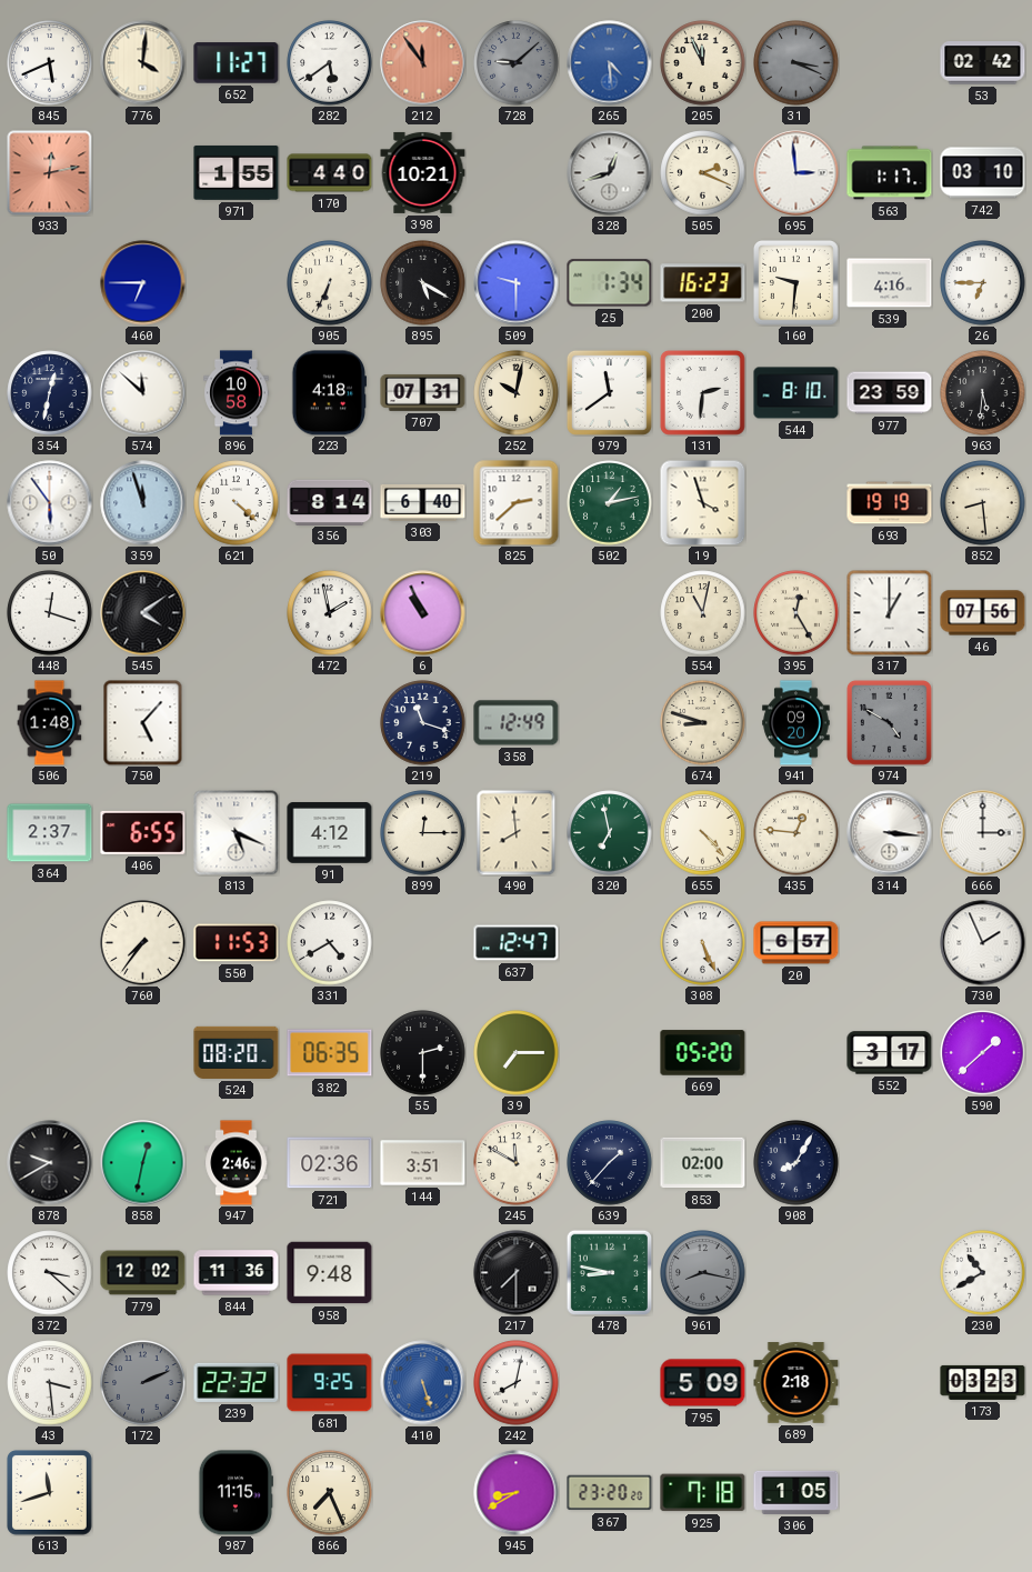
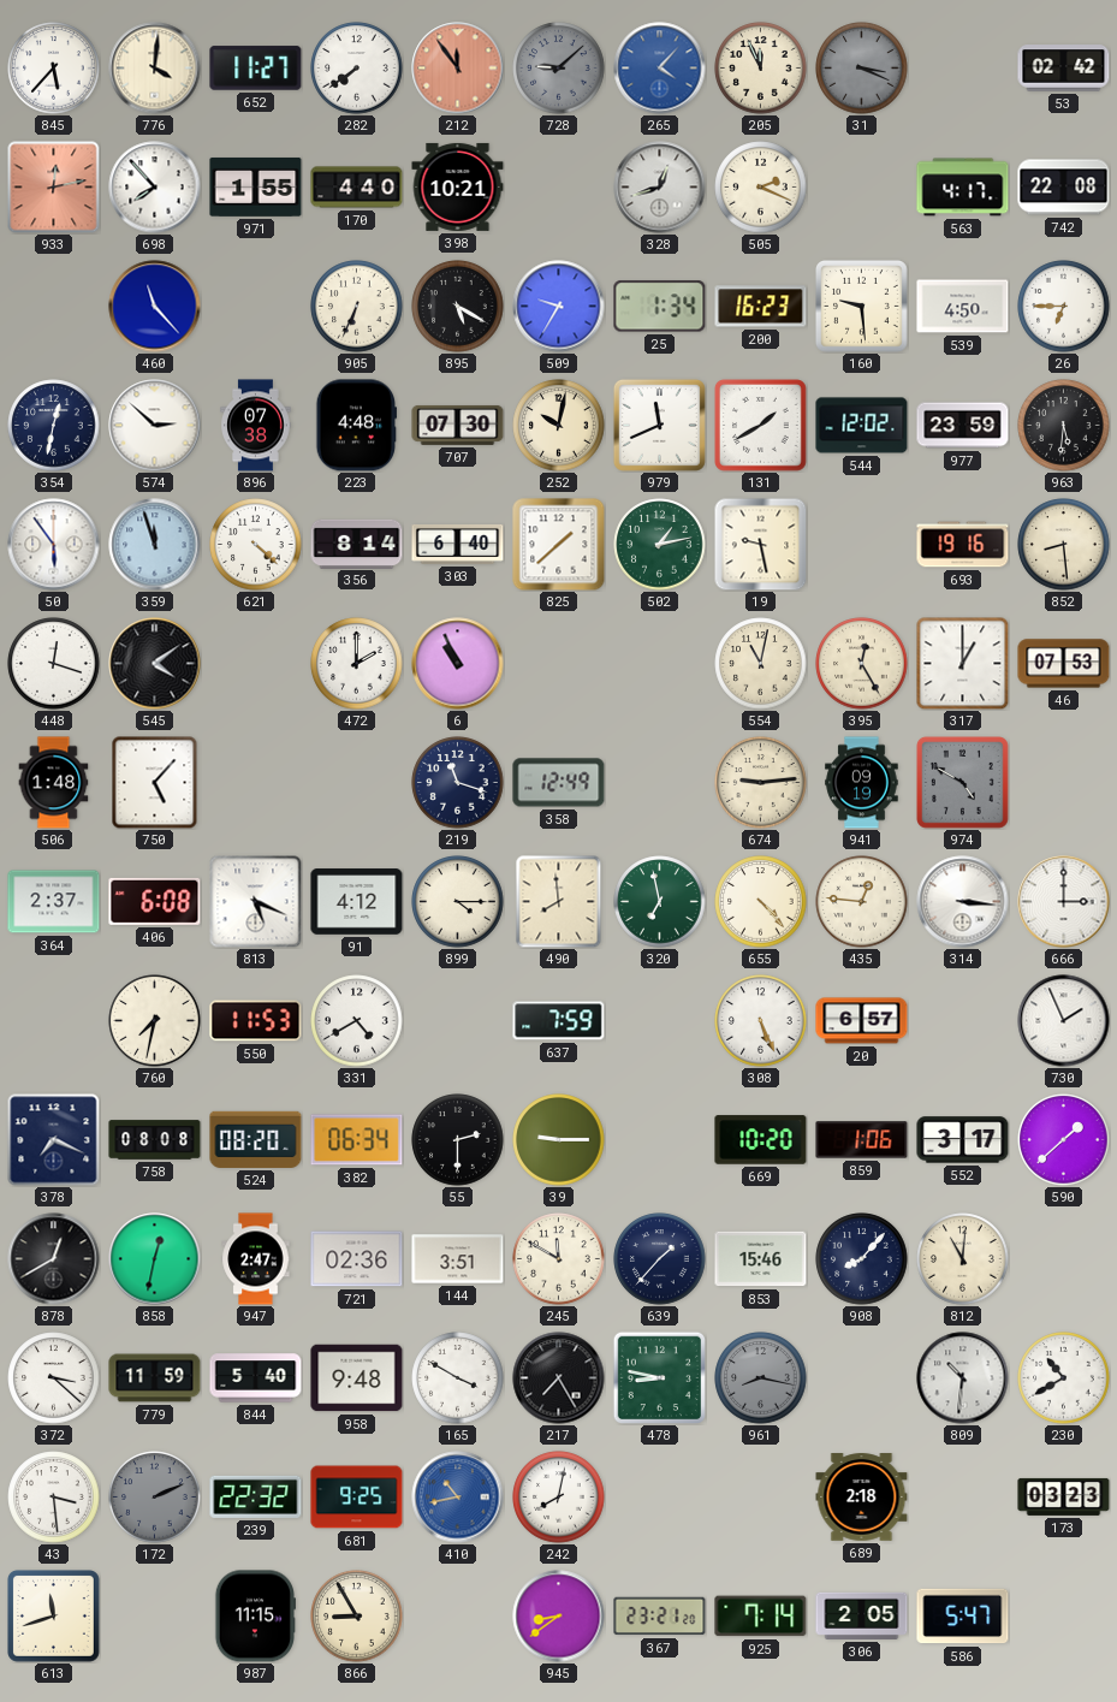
845: 5:41 -> 5:37
282: 5:39 -> 7:39
265: 4:29 -> 4:07
698: none -> 7:53
695: 2:59 -> none
563: 1:17 -> 4:17
742: 03:10 -> 22:08
460: 6:45 -> 11:23
509: 9:30 -> 9:35
160: 9:31 -> 9:29
539: 4:16 -> 4:50
574: 11:52 -> 2:52
896: 10:58 -> 07:38
223: 4:18 -> 4:48
707: 07:31 -> 07:30
979: 11:39 -> 11:41
131: 2:31 -> 1:40
544: 8:10 -> 12:02
825: 2:38 -> 1:38
19: 3:57 -> 9:28
693: 19:19 -> 19:16
472: 1:58 -> 2:00
46: 07:56 -> 07:53
674: 8:48 -> 9:14
941: 09:20 -> 09:19
406: 6:55 -> 6:08
899: 12:15 -> 4:15
760: 7:36 -> 7:32
637: 12:47 -> 7:59
378: none -> 7:19
758: none -> 08:08
382: 06:35 -> 06:34
39: 7:15 -> 9:15
669: 05:20 -> 10:20
859: none -> 1:06
878: 9:40 -> 12:40
947: 2:46 -> 2:47
853: 02:00 -> 15:46
908: 8:05 -> 8:07
812: none -> 11:01
779: 12:02 -> 11:59
844: 11:36 -> 5:40
165: none -> 3:50
217: 7:30 -> 7:25
809: none -> 10:31
410: 5:27 -> 10:43
795: 5:09 -> none
866: 7:26 -> 8:55
945: 8:40 -> 8:39
367: 23:20 -> 23:21
925: 7:18 -> 7:14
306: 1:05 -> 2:05
586: none -> 5:47
